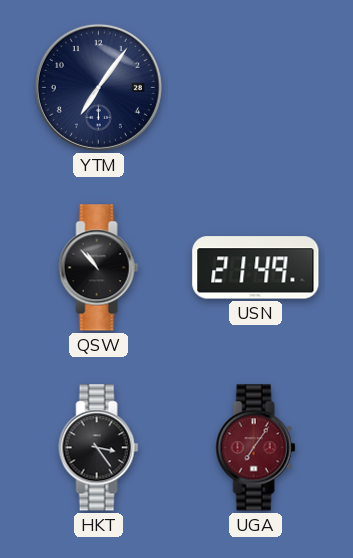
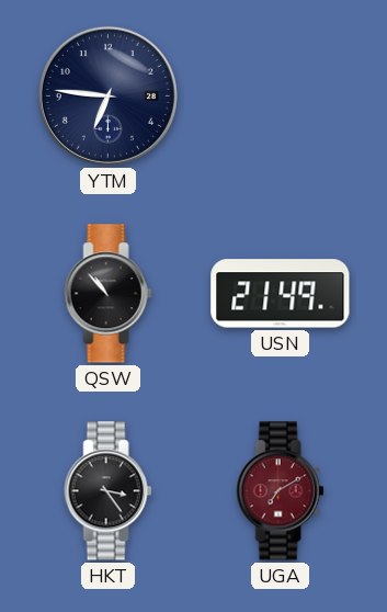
YTM: 7:06 -> 6:46
UGA: 7:06 -> 7:10
